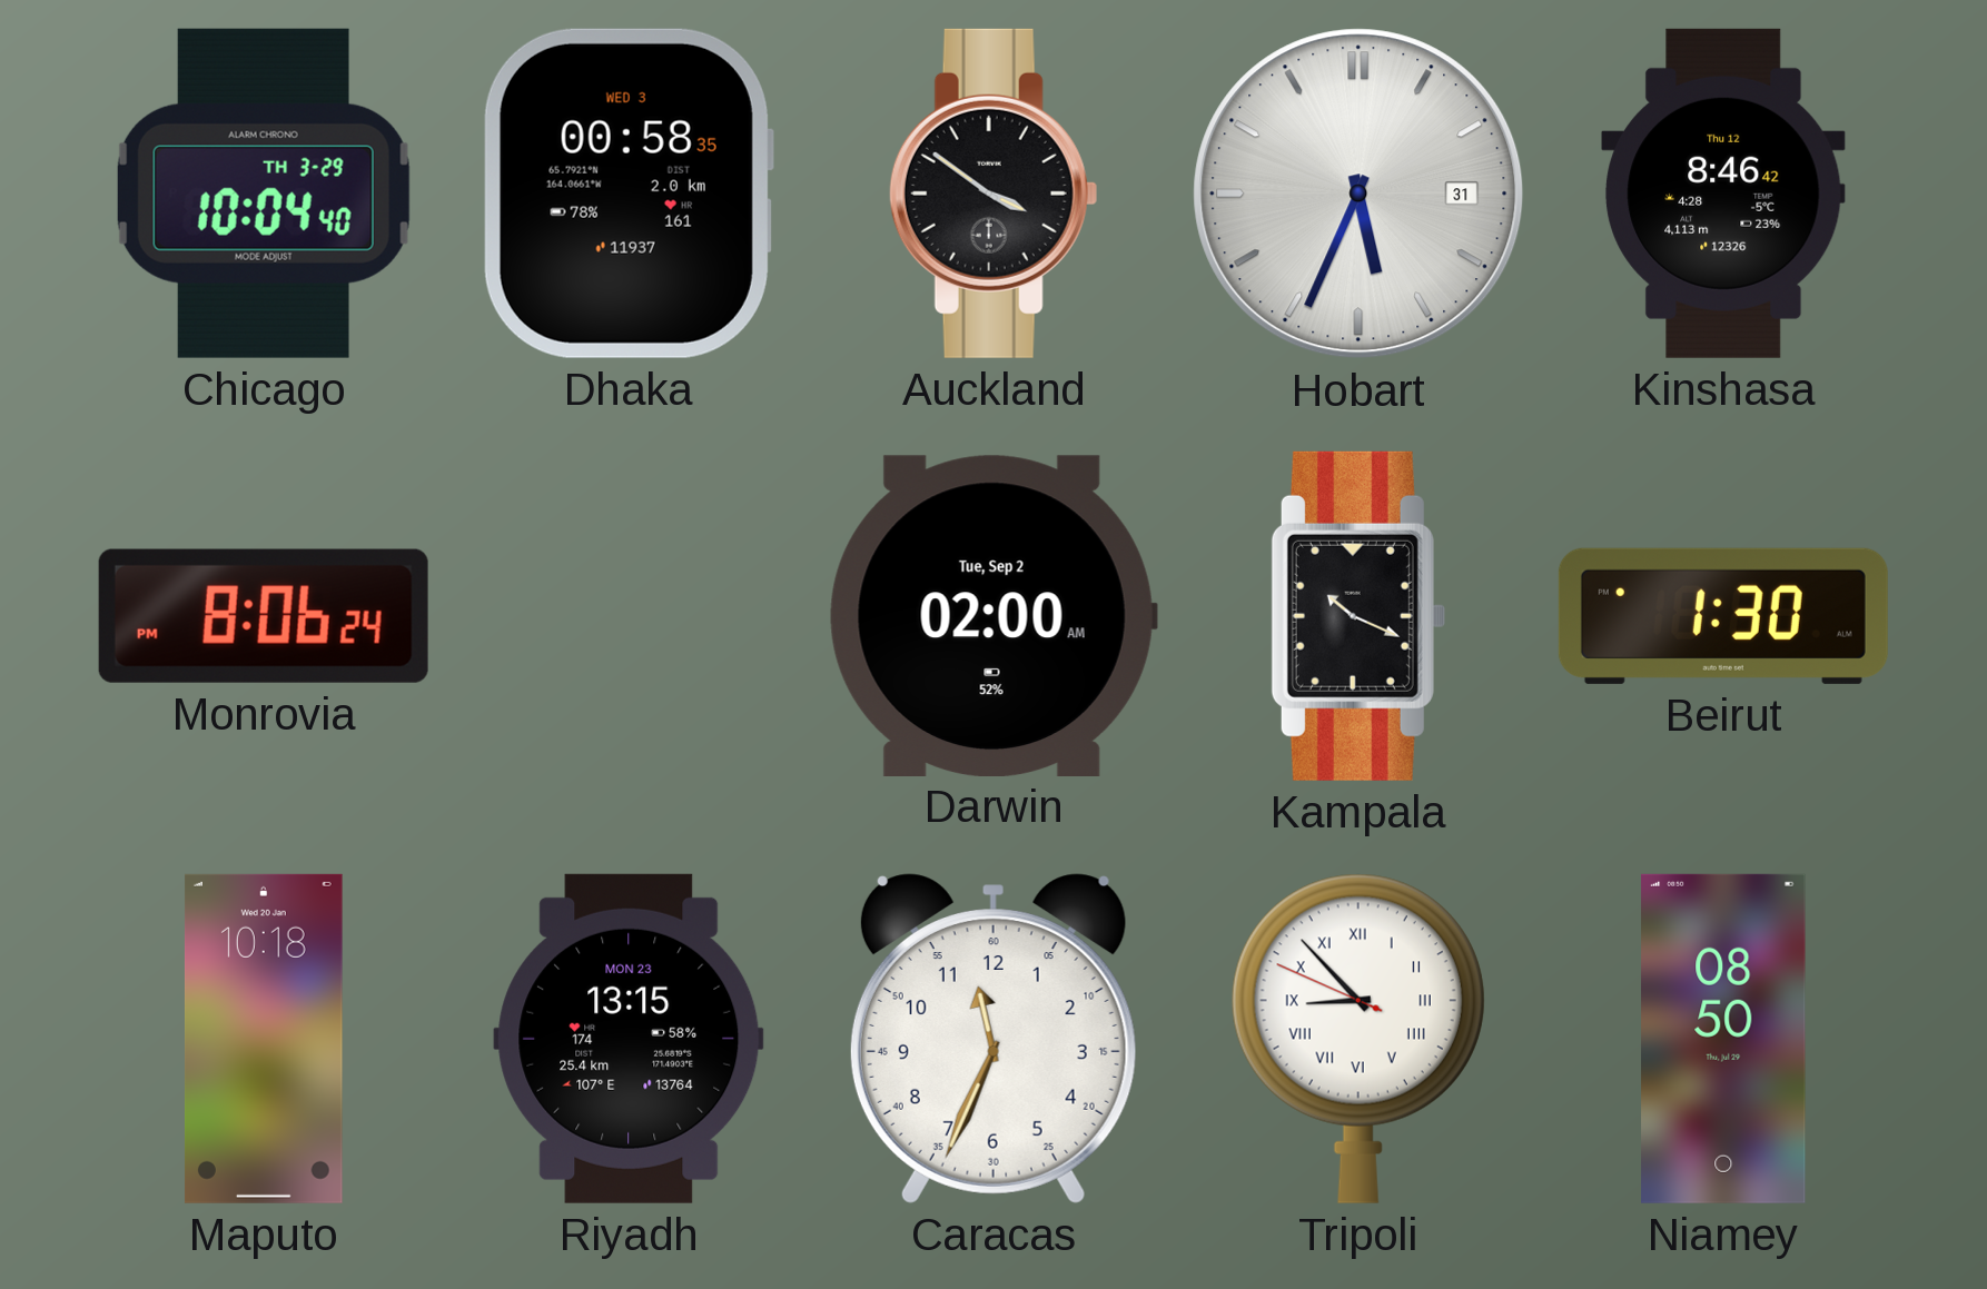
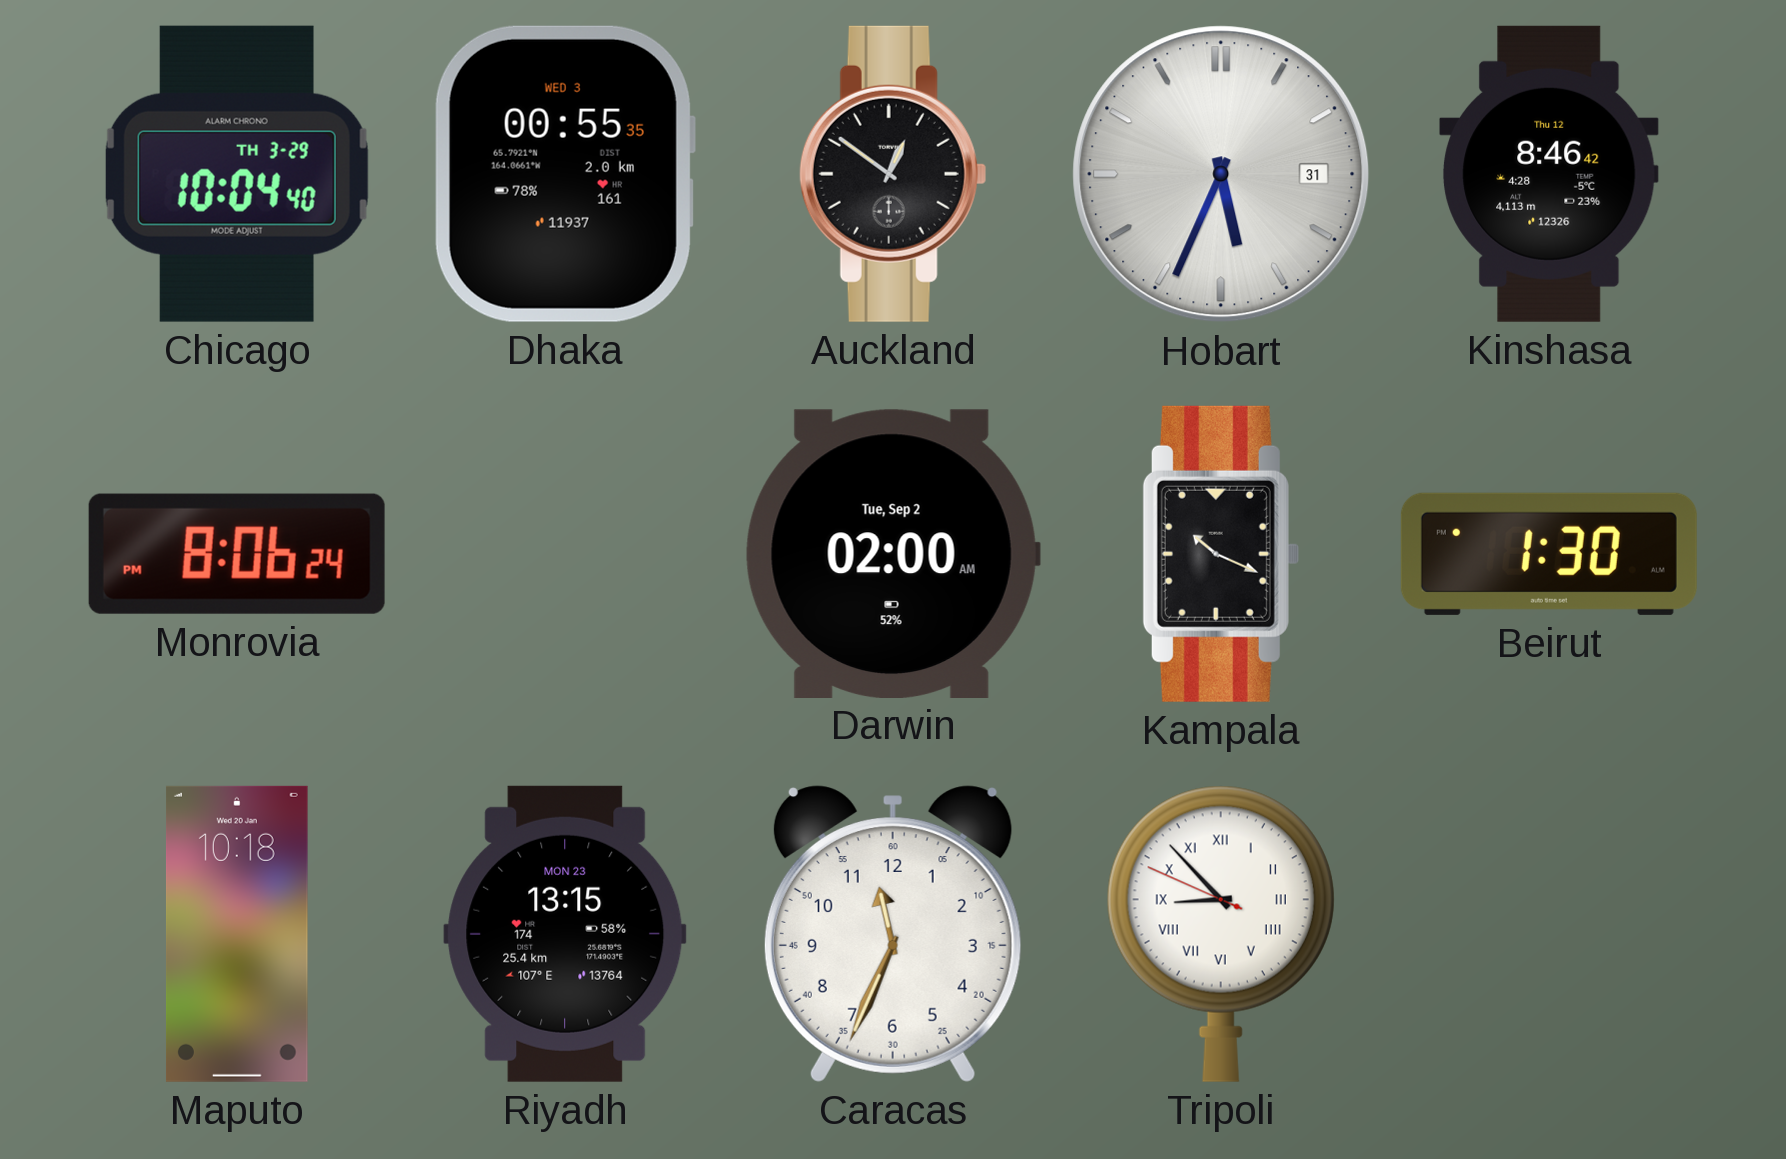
Dhaka: 00:58 -> 00:55
Auckland: 3:51 -> 12:51
Niamey: 08:50 -> none
